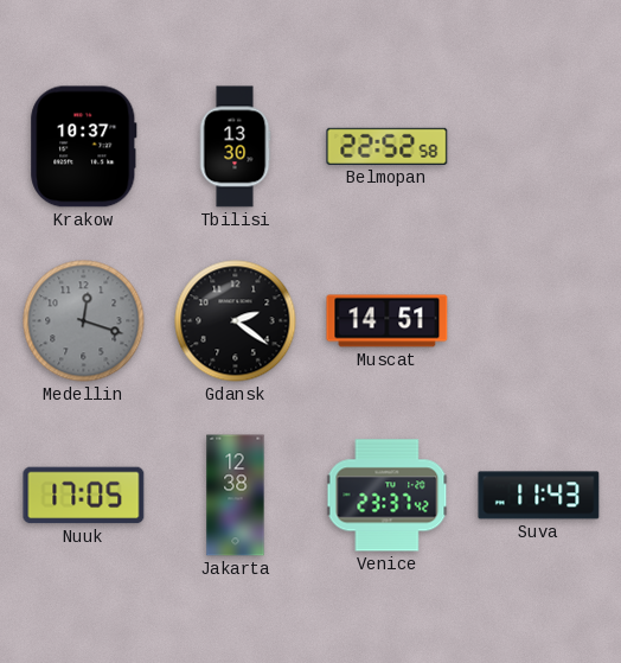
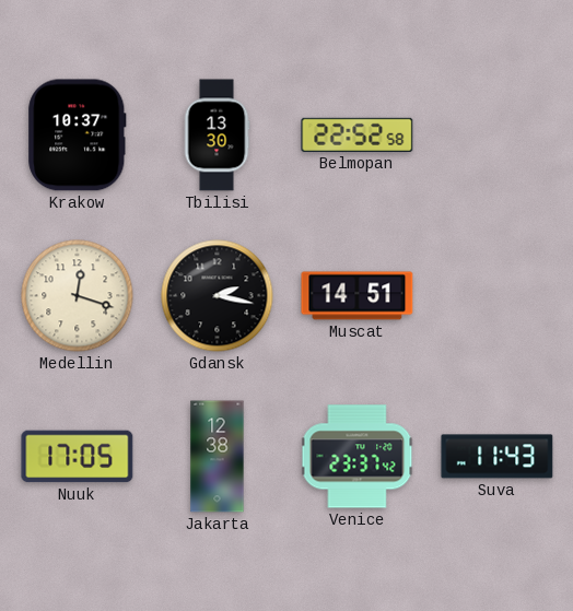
Medellin dial: grey -> cream
Gdansk: 2:21 -> 2:17
